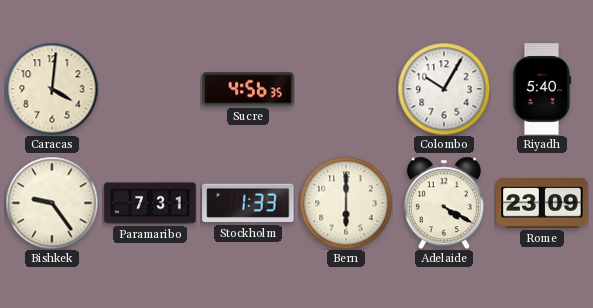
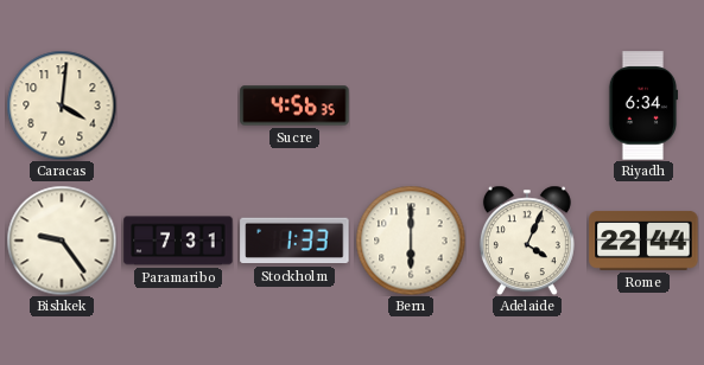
Colombo: 10:05 -> none
Riyadh: 5:40 -> 6:34
Adelaide: 4:20 -> 4:04
Rome: 23:09 -> 22:44
